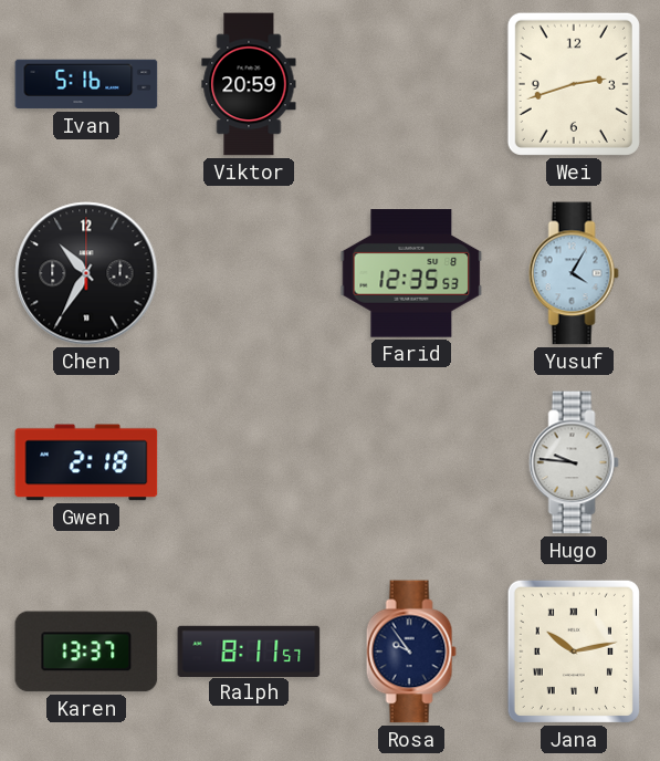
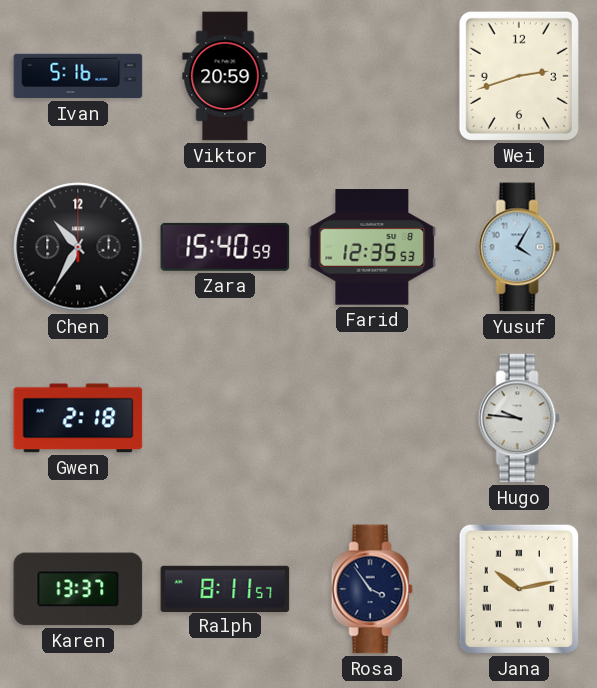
Zara: none -> 15:40
Rosa: 9:54 -> 3:54
